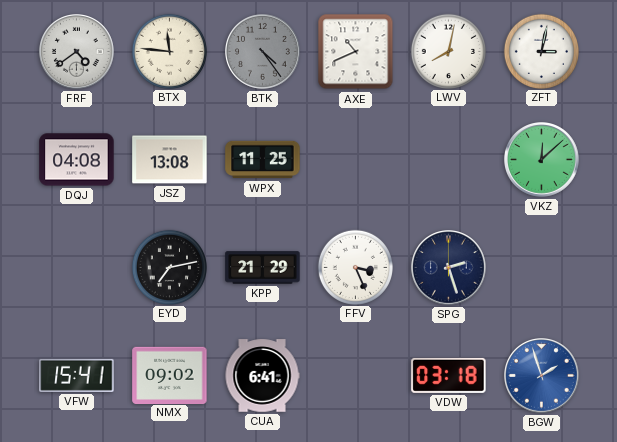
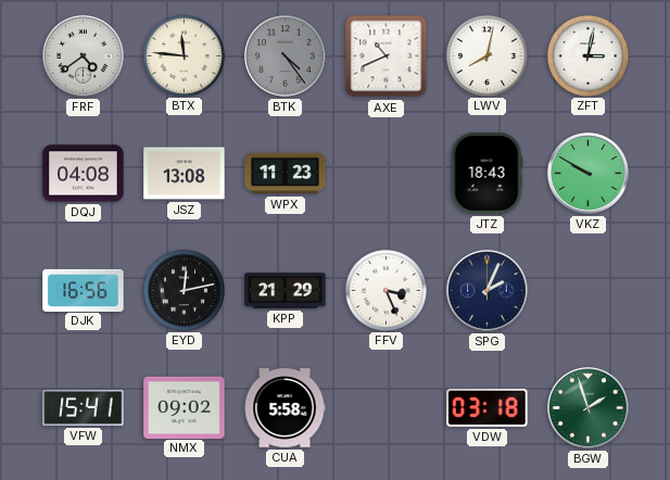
WPX: 11:25 -> 11:23
JTZ: none -> 18:43
VKZ: 12:08 -> 9:50
DJK: none -> 16:56
EYD: 7:13 -> 12:13
SPG: 2:27 -> 2:04
CUA: 6:41 -> 5:58
BGW dial: blue -> green
